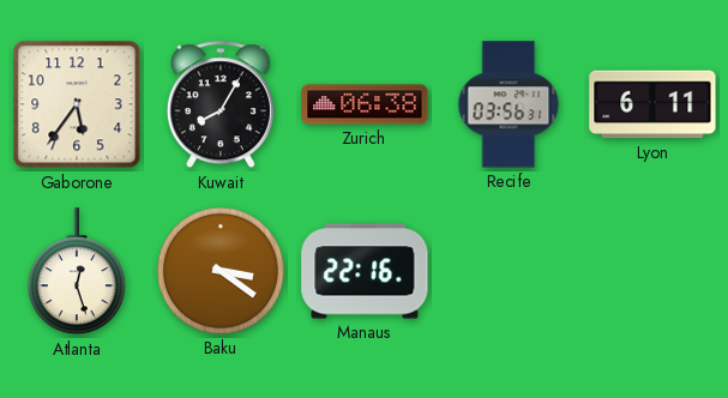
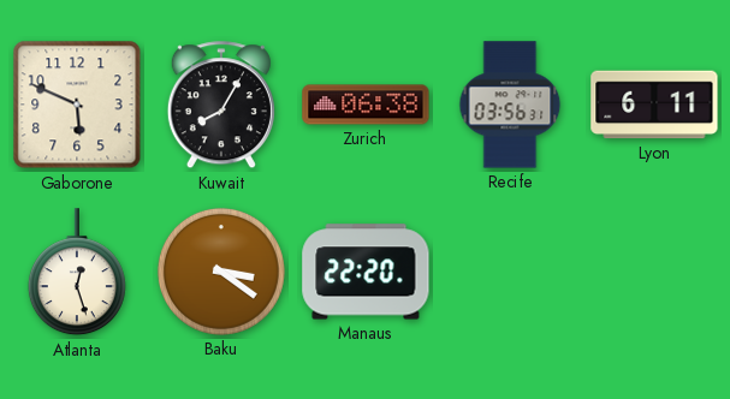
Gaborone: 5:36 -> 5:49
Manaus: 22:16 -> 22:20
